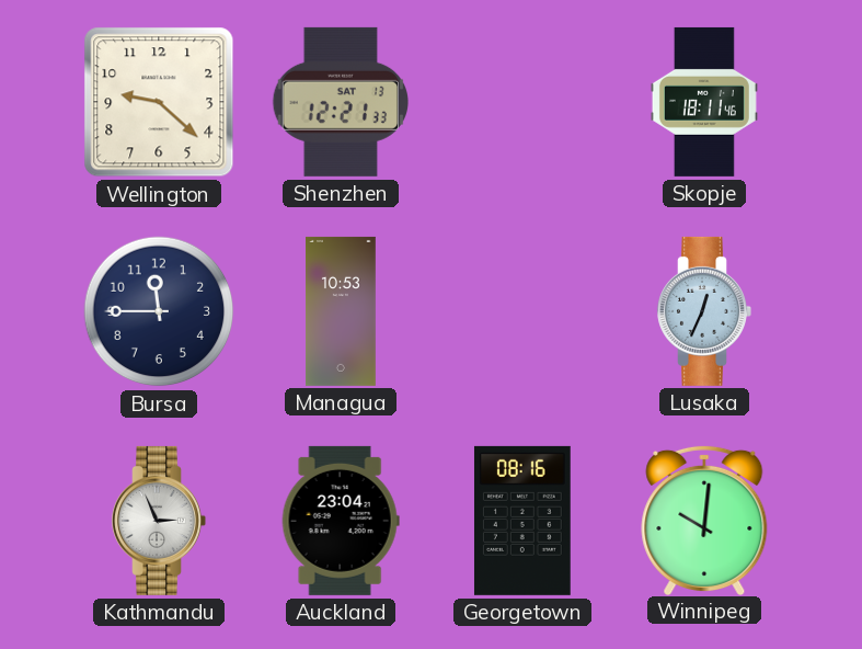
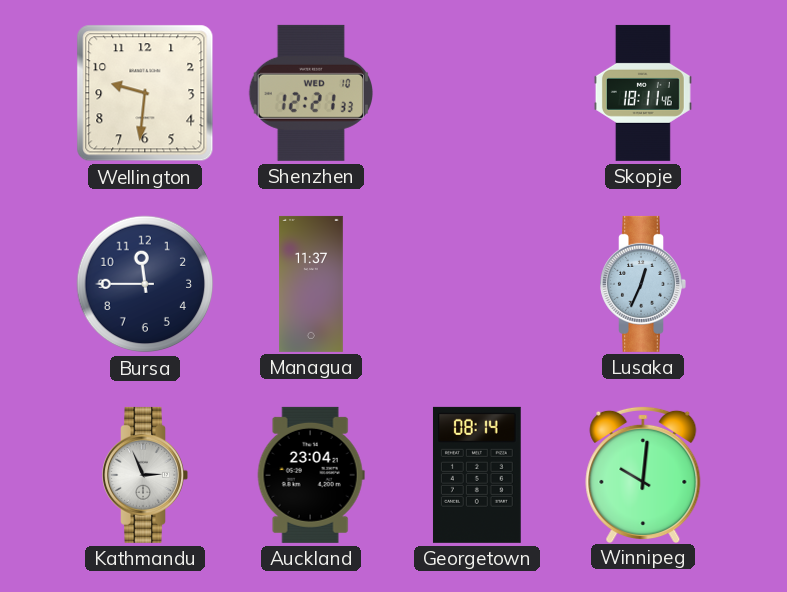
Wellington: 9:22 -> 9:31
Shenzhen date: SAT 13 -> WED 10
Managua: 10:53 -> 11:37
Georgetown: 08:16 -> 08:14
